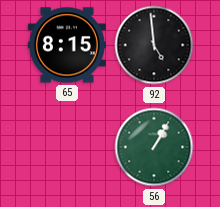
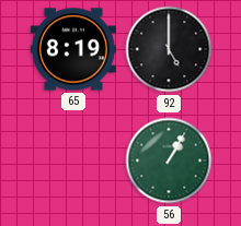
65: 8:15 -> 8:19
92: 4:59 -> 5:00
